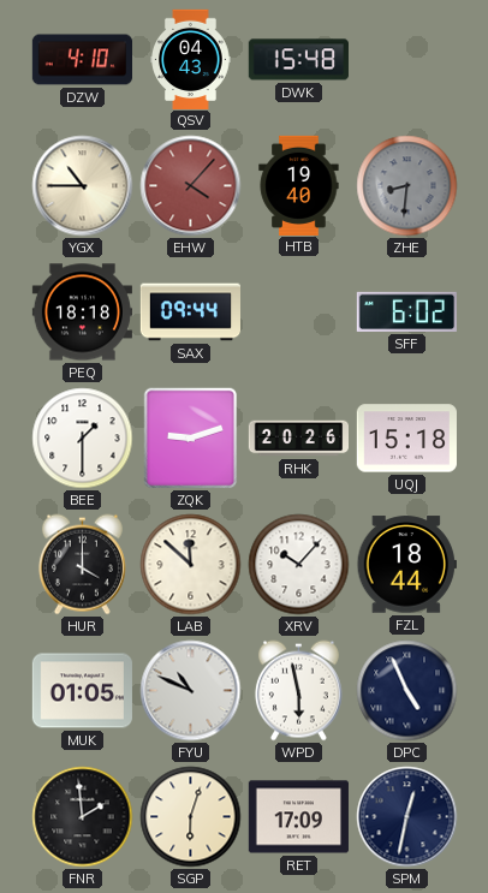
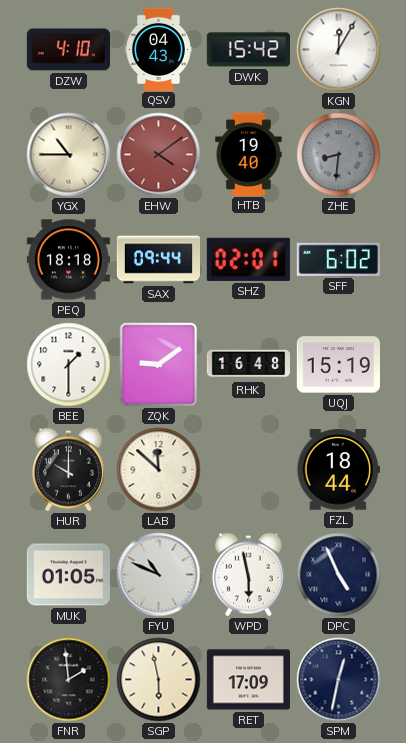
DWK: 15:48 -> 15:42
KGN: none -> 12:05
EHW: 4:07 -> 4:09
SHZ: none -> 02:01
ZQK: 9:12 -> 9:09
RHK: 20:26 -> 16:48
UQJ: 15:18 -> 15:19
HUR: 4:00 -> 10:00
XRV: 10:07 -> none
SGP: 6:03 -> 5:58
